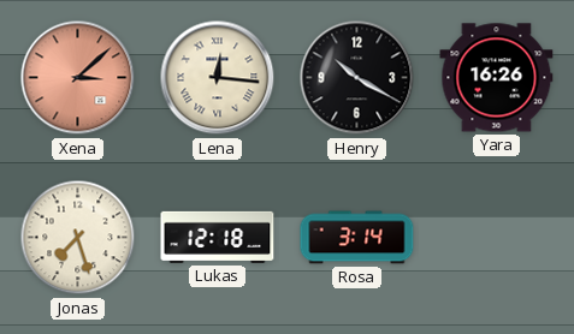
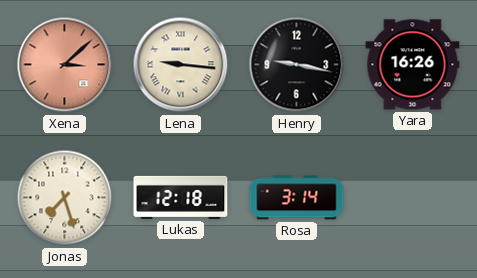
Lena: 12:16 -> 9:16
Henry: 10:20 -> 9:17
